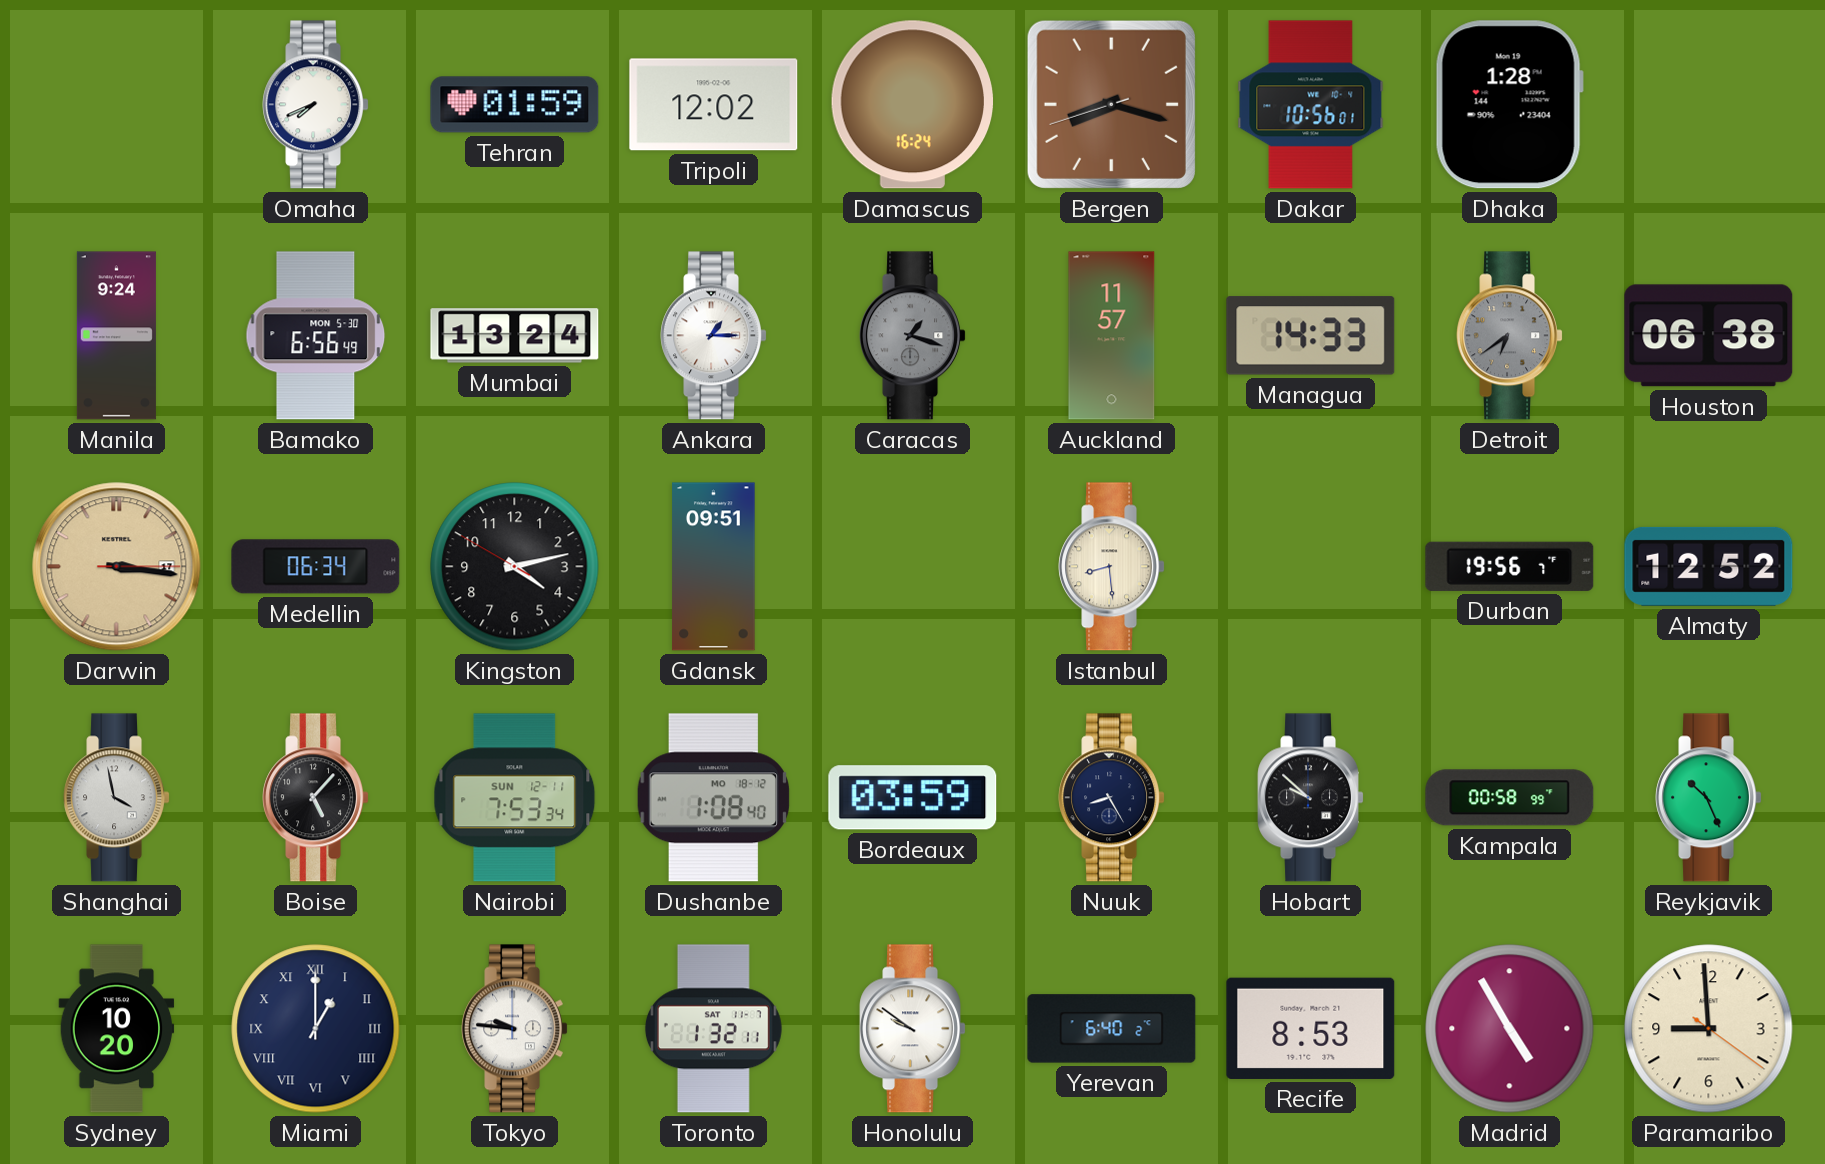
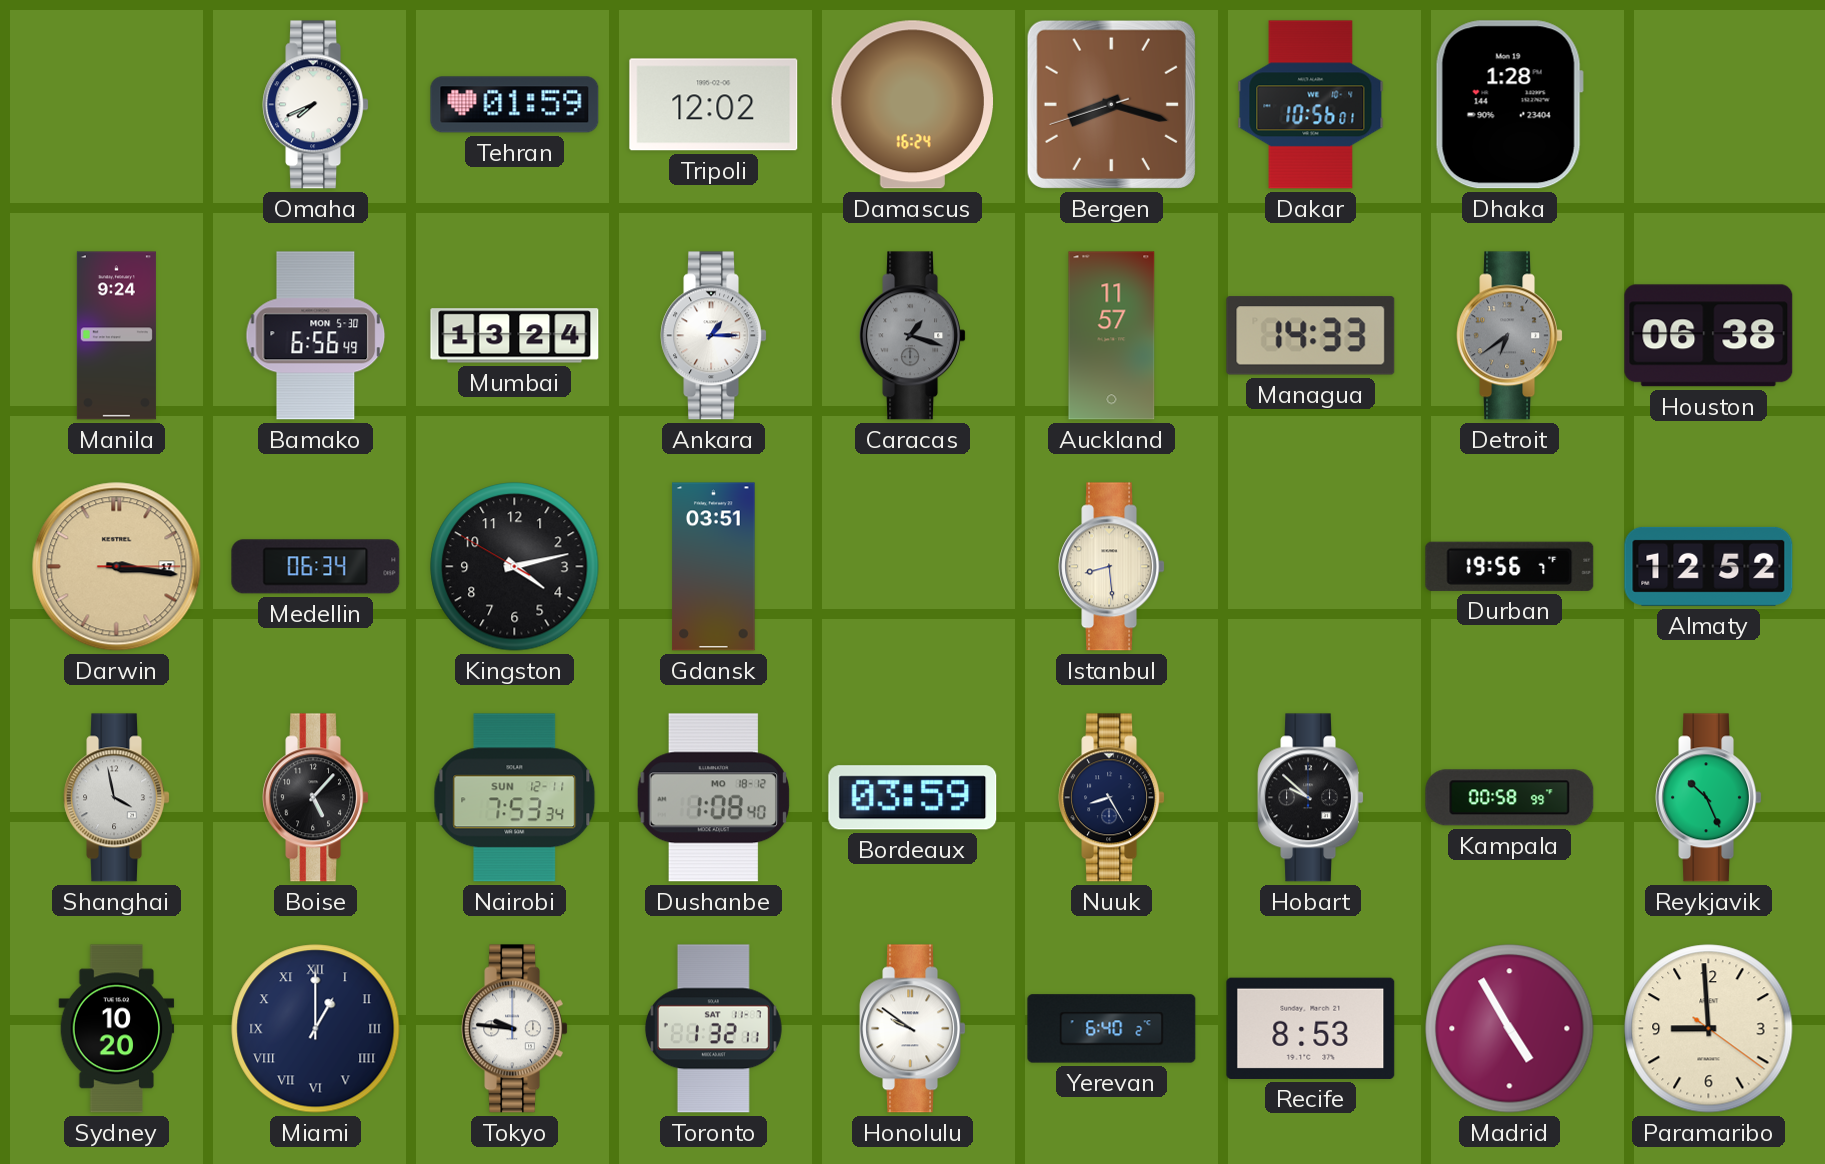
Gdansk: 09:51 -> 03:51
